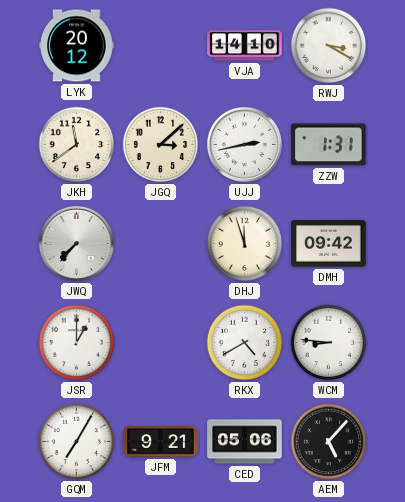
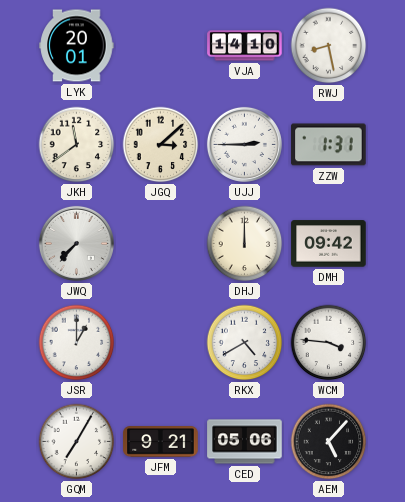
LYK: 20:12 -> 20:01
RWJ: 3:20 -> 8:28
UJJ: 2:43 -> 2:45
DHJ: 11:57 -> 12:00
WCM: 8:46 -> 3:46
